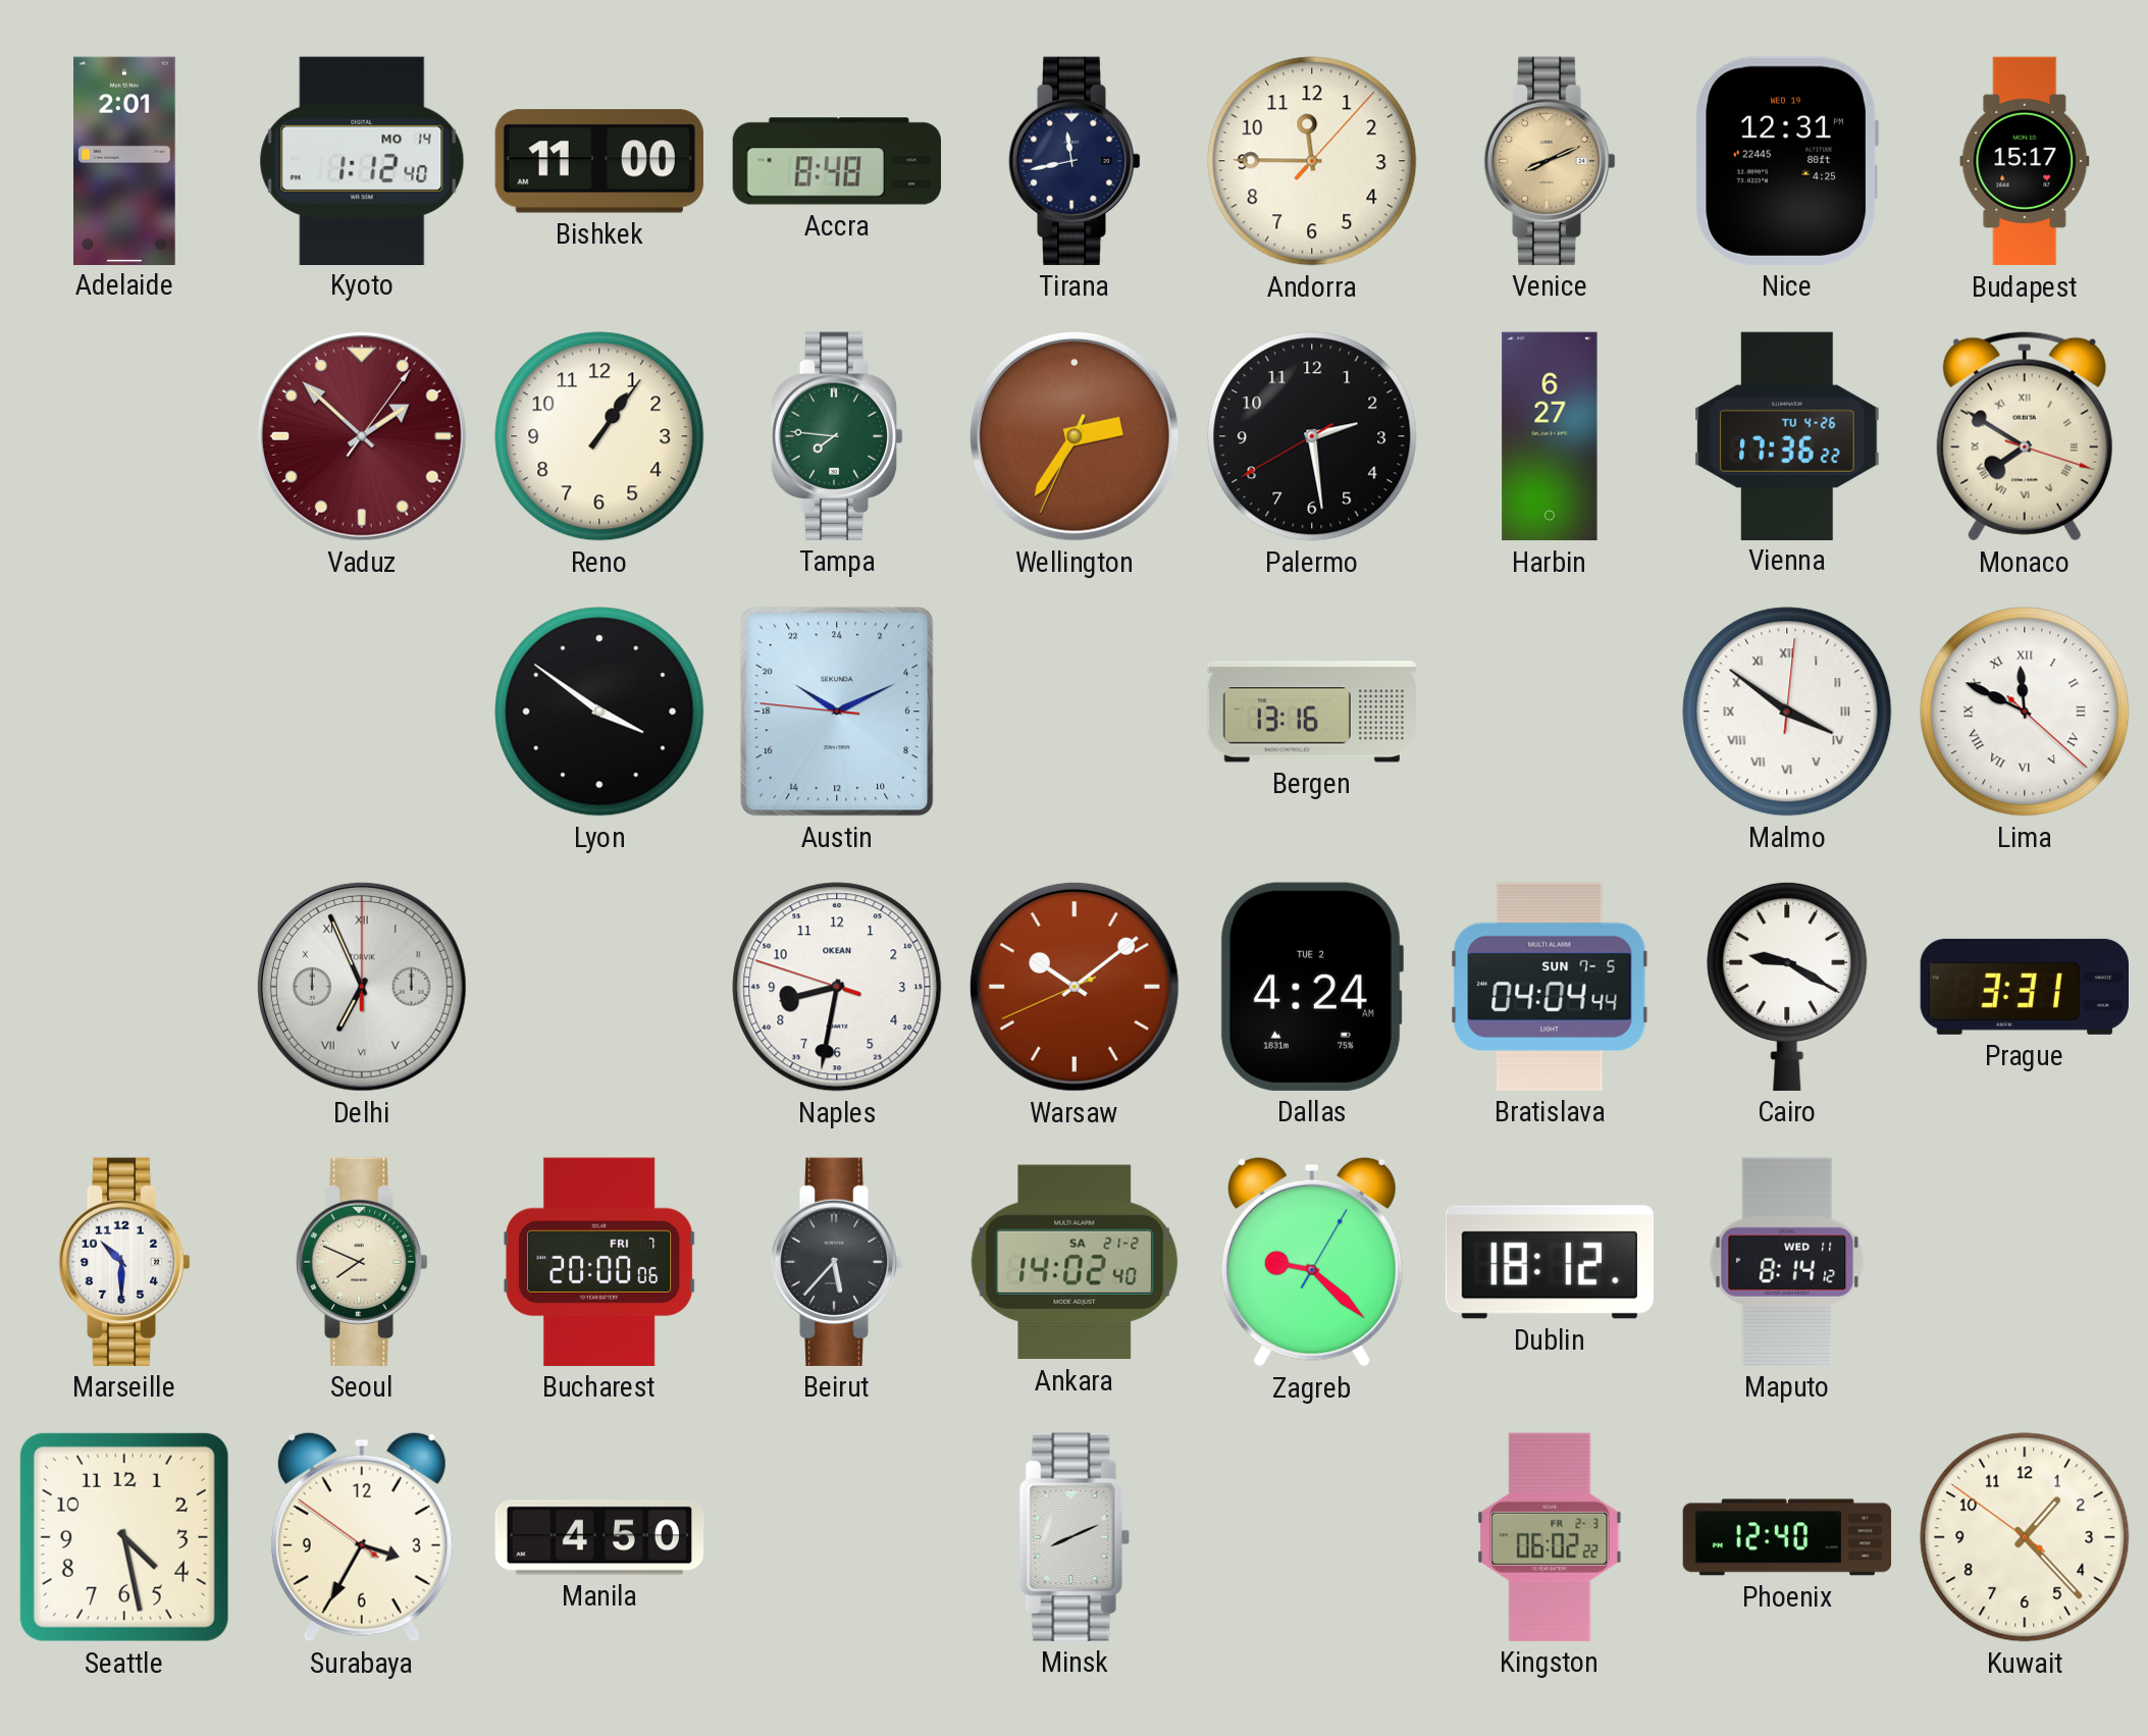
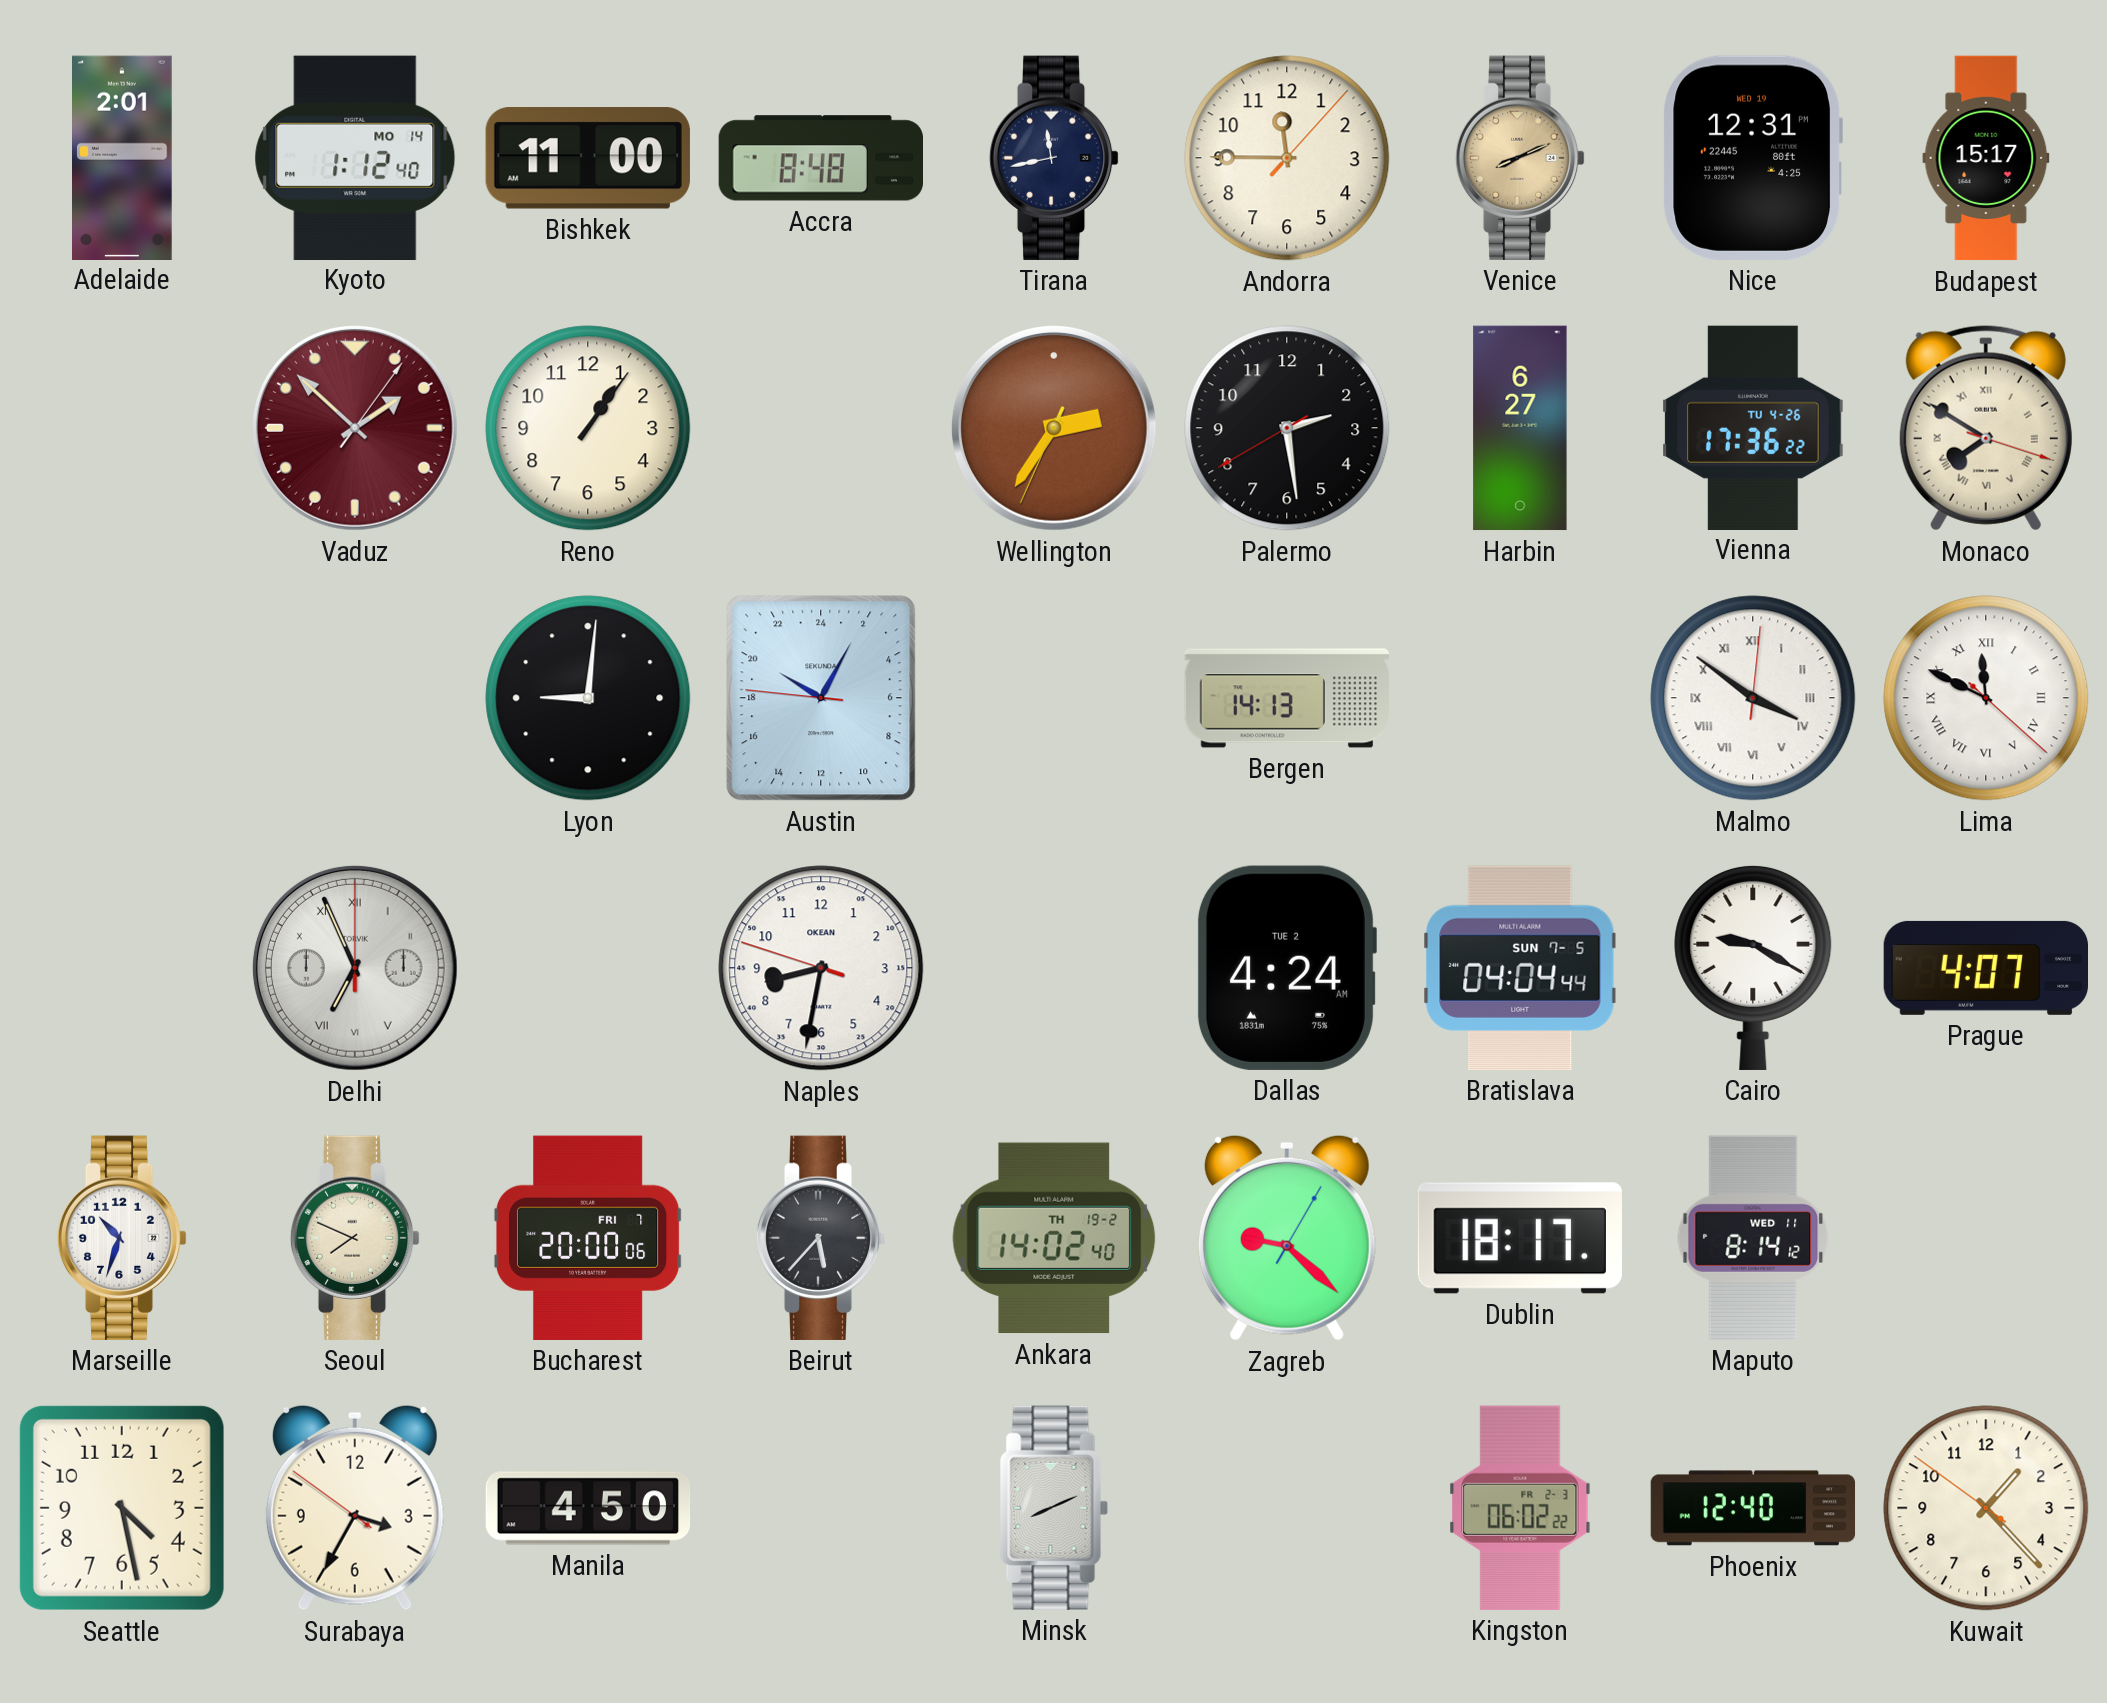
Tampa: 7:46 -> none
Lyon: 3:51 -> 9:01
Austin: 20:10 -> 20:04
Bergen: 13:16 -> 14:13
Warsaw: 10:08 -> none
Prague: 3:31 -> 4:07
Marseille: 10:30 -> 10:33
Ankara date: SA 21-2 -> TH 19-2
Dublin: 18:12 -> 18:17
